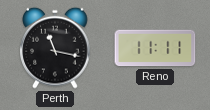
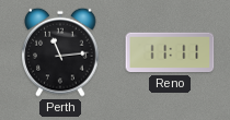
Perth: 11:17 -> 11:14
